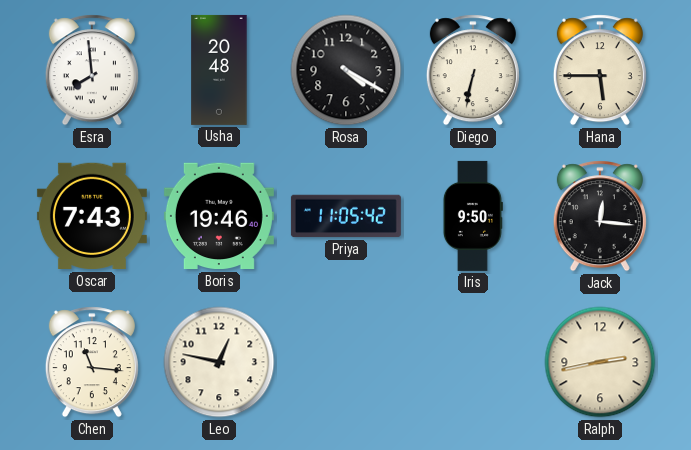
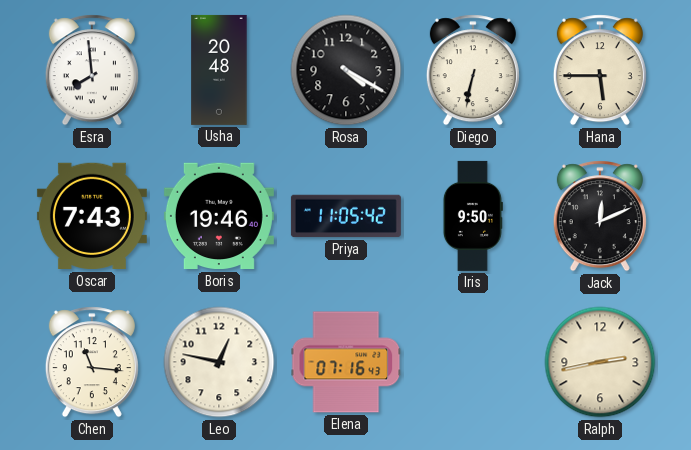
Jack: 12:16 -> 12:11
Elena: none -> 07:16
